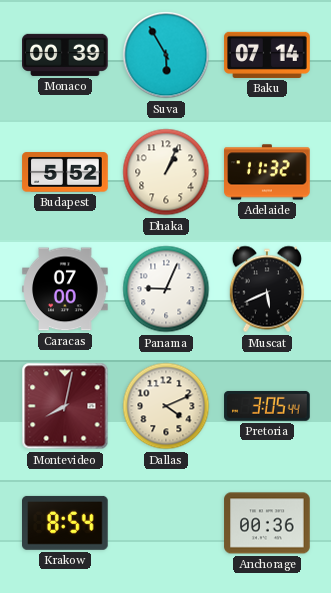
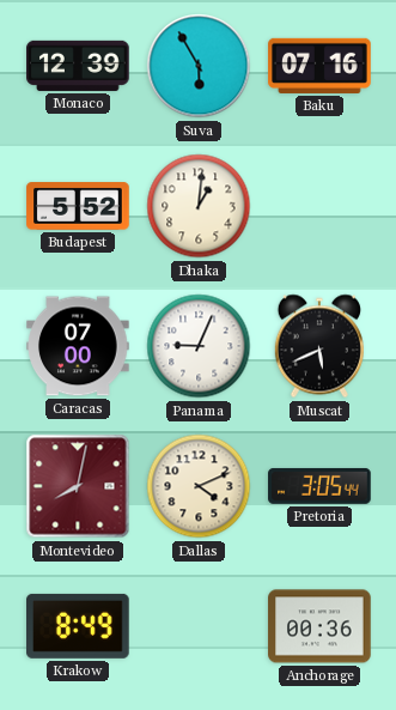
Monaco: 00:39 -> 12:39
Baku: 07:14 -> 07:16
Dhaka: 1:04 -> 1:01
Adelaide: 11:32 -> none
Krakow: 8:54 -> 8:49
